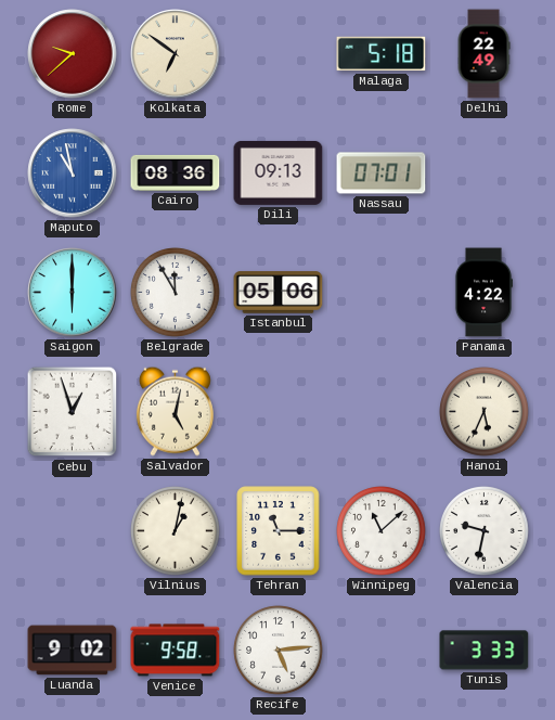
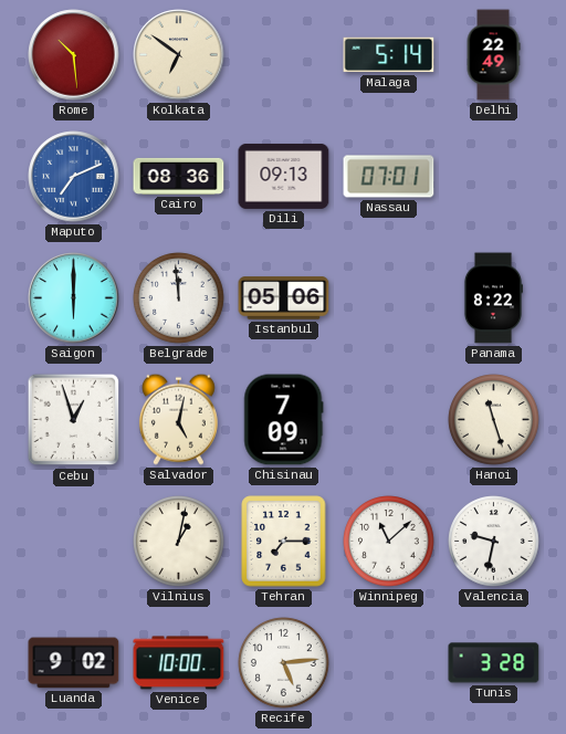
Rome: 9:38 -> 10:29
Malaga: 5:18 -> 5:14
Maputo: 10:58 -> 7:11
Belgrade: 11:55 -> 11:59
Panama: 4:22 -> 8:22
Chisinau: none -> 7:09
Hanoi: 5:34 -> 11:27
Tehran: 11:15 -> 7:15
Venice: 9:58 -> 10:00
Tunis: 3:33 -> 3:28
